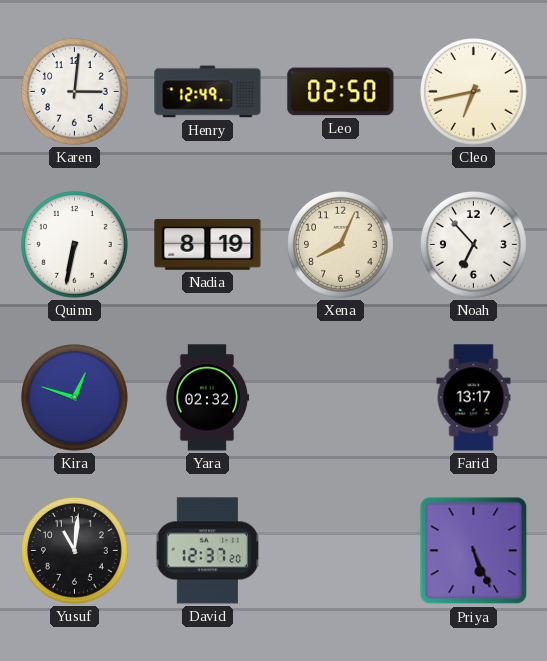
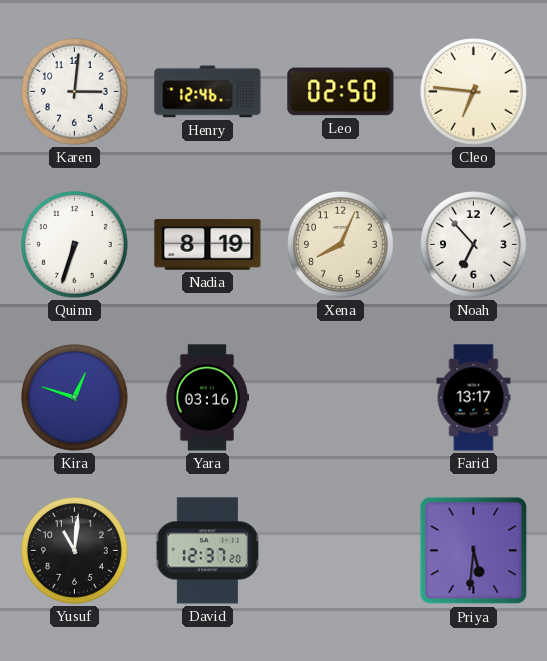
Henry: 12:49 -> 12:46
Cleo: 6:43 -> 6:46
Quinn: 6:32 -> 6:33
Yara: 02:32 -> 03:16
Priya: 5:26 -> 5:31
